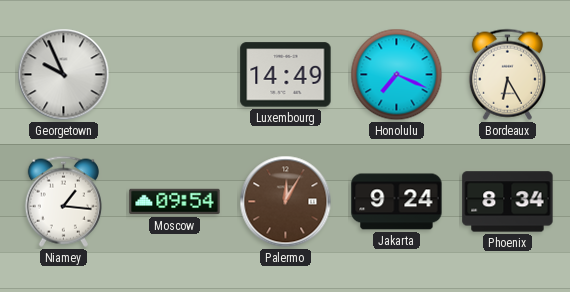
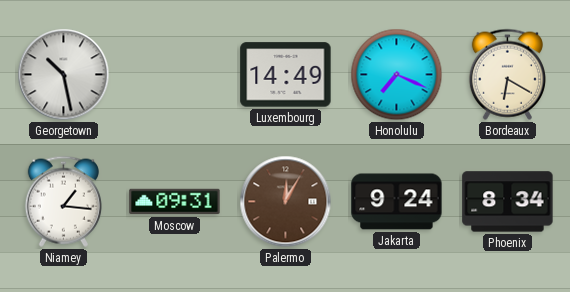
Georgetown: 9:56 -> 10:28
Bordeaux: 6:25 -> 6:20
Moscow: 09:54 -> 09:31
